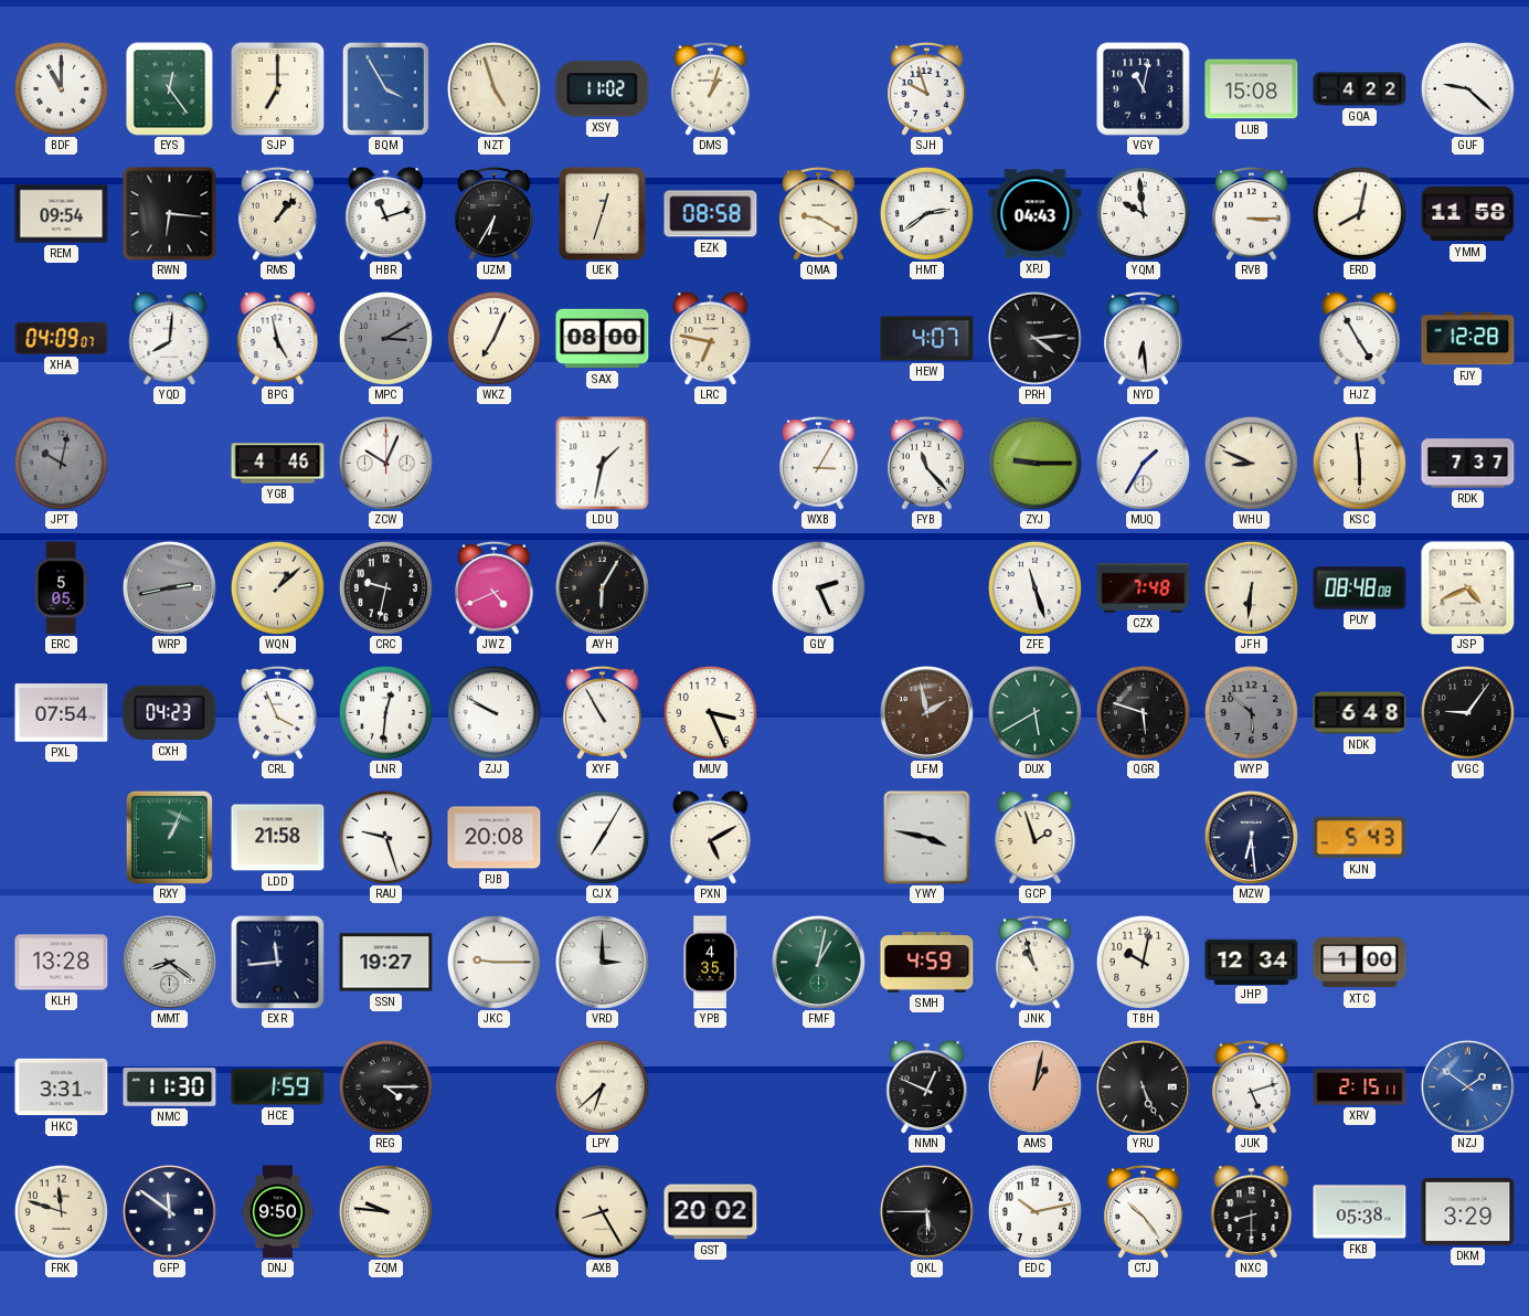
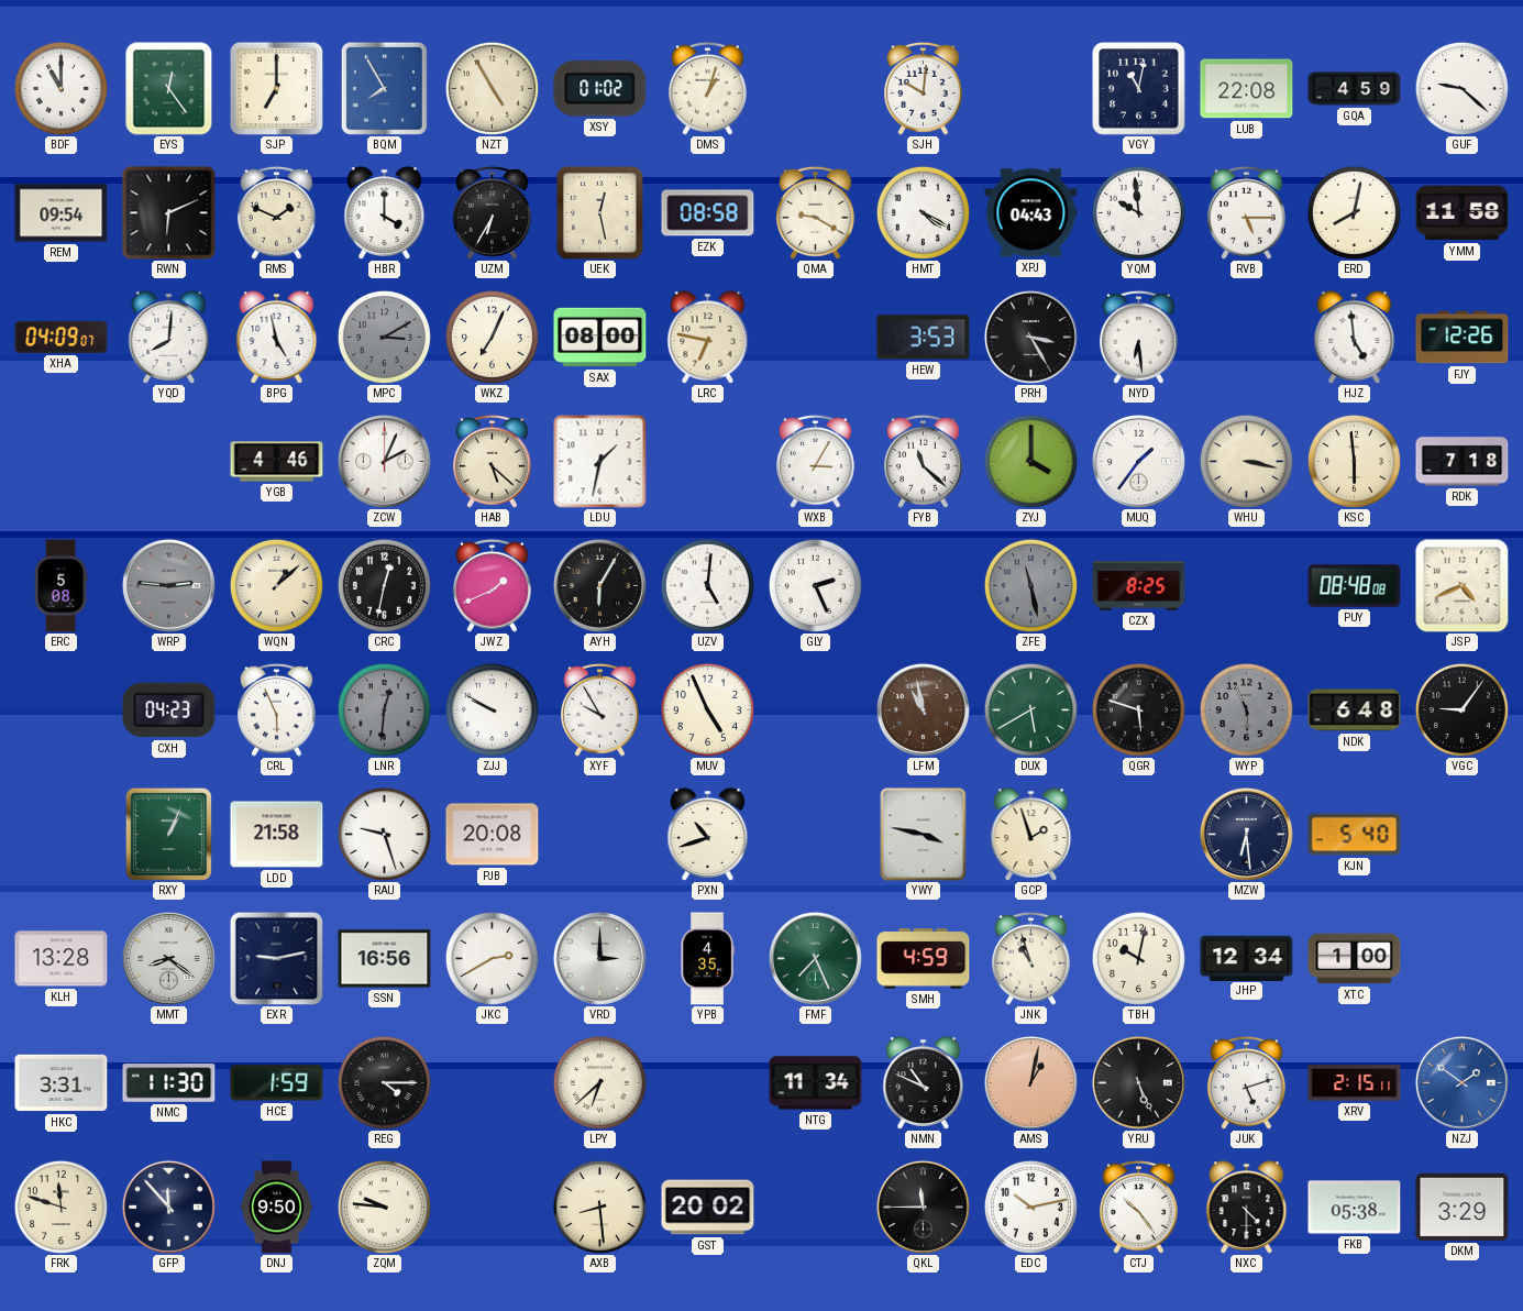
BQM: 3:55 -> 7:55
NZT: 4:57 -> 4:55
XSY: 11:02 -> 01:02
SJH: 9:57 -> 10:01
LUB: 15:08 -> 22:08
GQA: 4:22 -> 4:59
RWN: 6:16 -> 6:11
RMS: 1:07 -> 1:49
HBR: 11:12 -> 4:00
UEK: 12:33 -> 12:28
HMT: 2:39 -> 4:20
RVB: 3:15 -> 5:15
HEW: 4:07 -> 3:53
PRH: 4:14 -> 3:25
HJZ: 4:55 -> 4:59
FJY: 12:28 -> 12:26
JPT: 10:02 -> none
ZCW: 10:04 -> 2:04
HAB: none -> 5:22
FYB: 11:23 -> 11:22
ZYJ: 9:15 -> 4:00
MUQ: 1:35 -> 1:36
WHU: 8:49 -> 3:17
RDK: 7:37 -> 7:18
ERC: 5:05 -> 5:08
WRP: 2:43 -> 2:46
CRC: 9:32 -> 12:32
JWZ: 4:41 -> 1:41
UZV: none -> 5:01
ZFE: 11:27 -> 11:28
ZFE dial: white -> grey
CZX: 7:48 -> 8:25
JFH: 6:31 -> none
PXL: 07:54 -> none
CRL: 3:56 -> 5:56
LNR dial: white -> grey
XYF: 10:55 -> 9:55
MUV: 3:26 -> 4:56
LFM: 1:58 -> 10:58
WYP: 5:52 -> 5:56
CJX: 7:05 -> none
PXN: 5:10 -> 10:42
KJN: 5:43 -> 5:40
EXR: 11:44 -> 9:13
SSN: 19:27 -> 16:56
JKC: 9:15 -> 2:40
FMF: 1:02 -> 7:26
NTG: none -> 11:34
NMN: 12:49 -> 10:49
GFP: 11:51 -> 11:53
AXB: 8:25 -> 8:29
QKL: 5:45 -> 11:45
NXC: 8:30 -> 4:30
